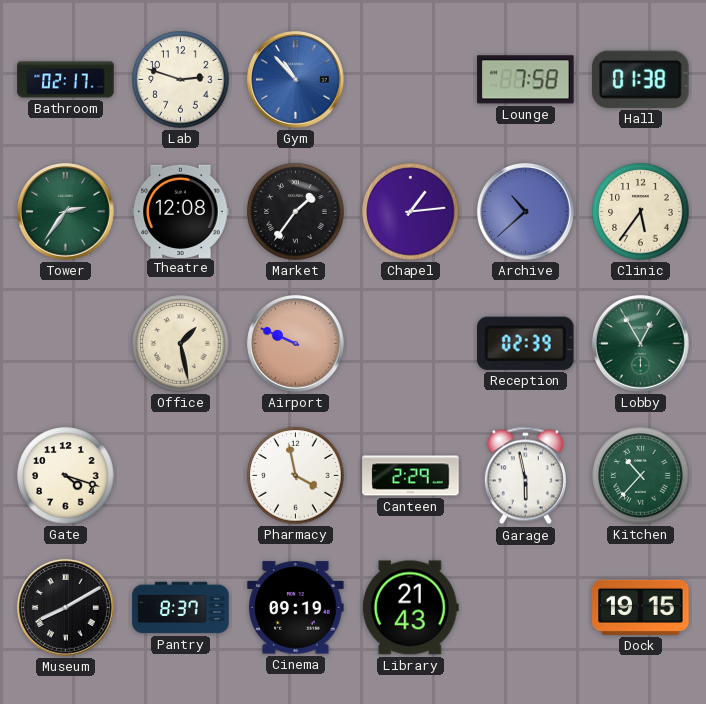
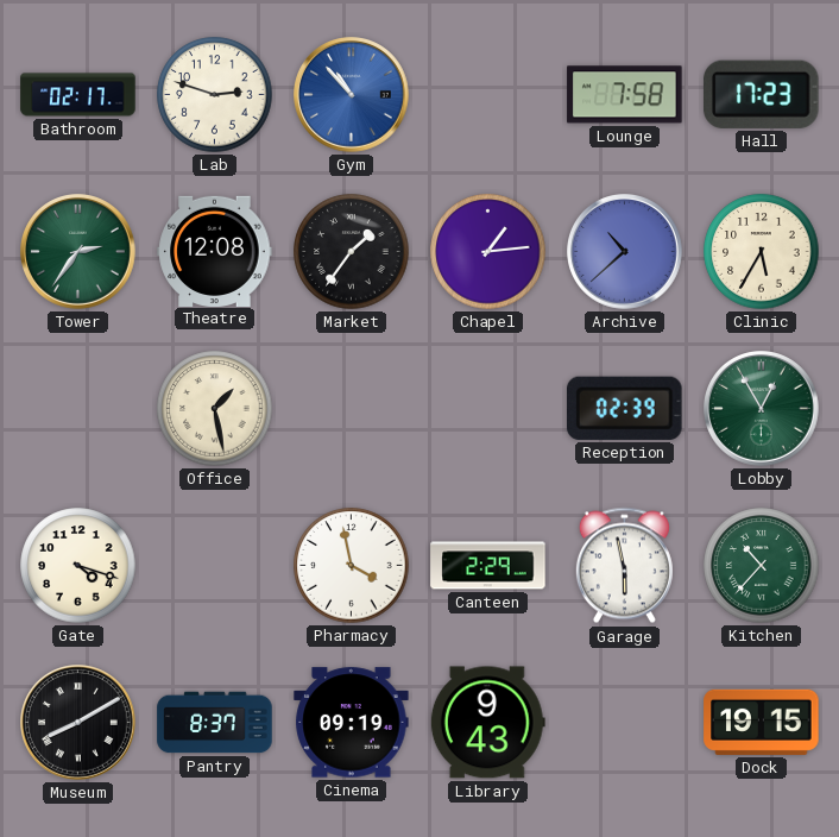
Hall: 01:38 -> 17:23
Clinic: 5:36 -> 5:35
Airport: 9:49 -> none
Library: 21:43 -> 9:43
